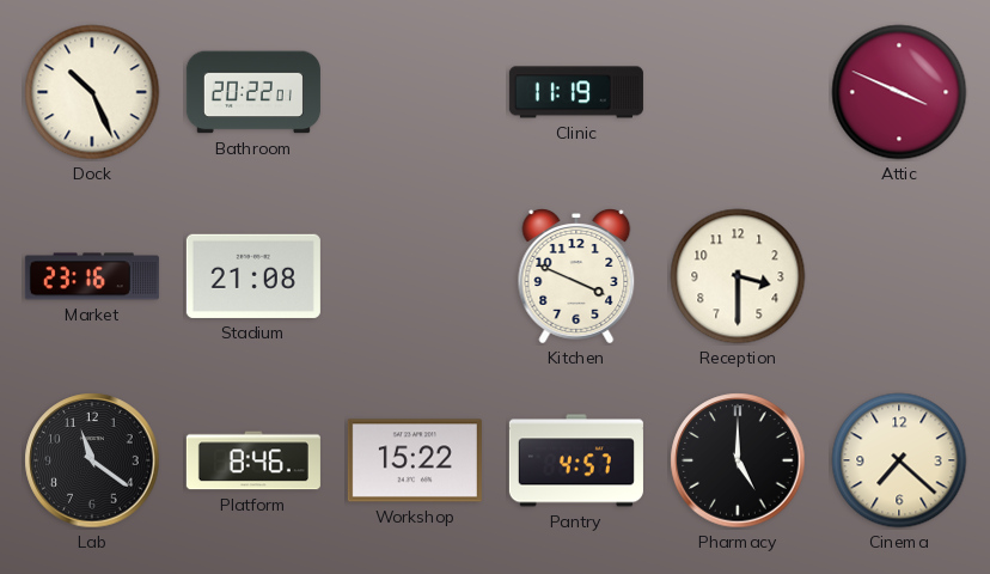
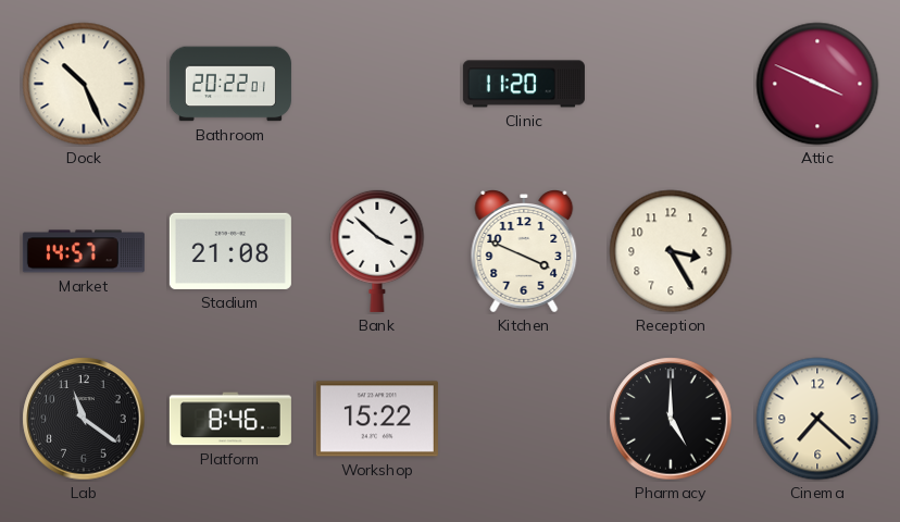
Clinic: 11:19 -> 11:20
Market: 23:16 -> 14:57
Bank: none -> 3:52
Reception: 3:30 -> 3:25
Pantry: 4:57 -> none
